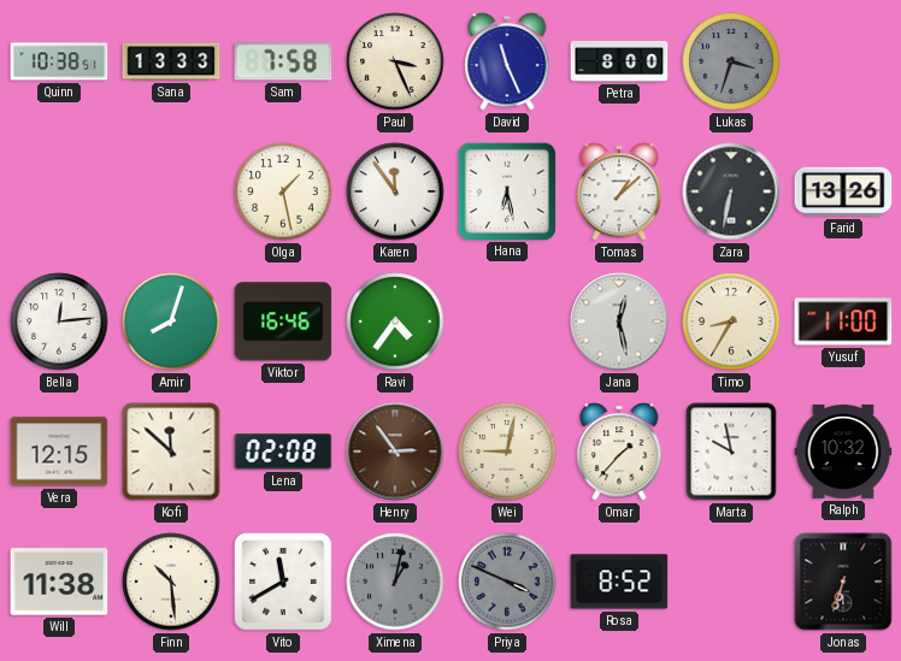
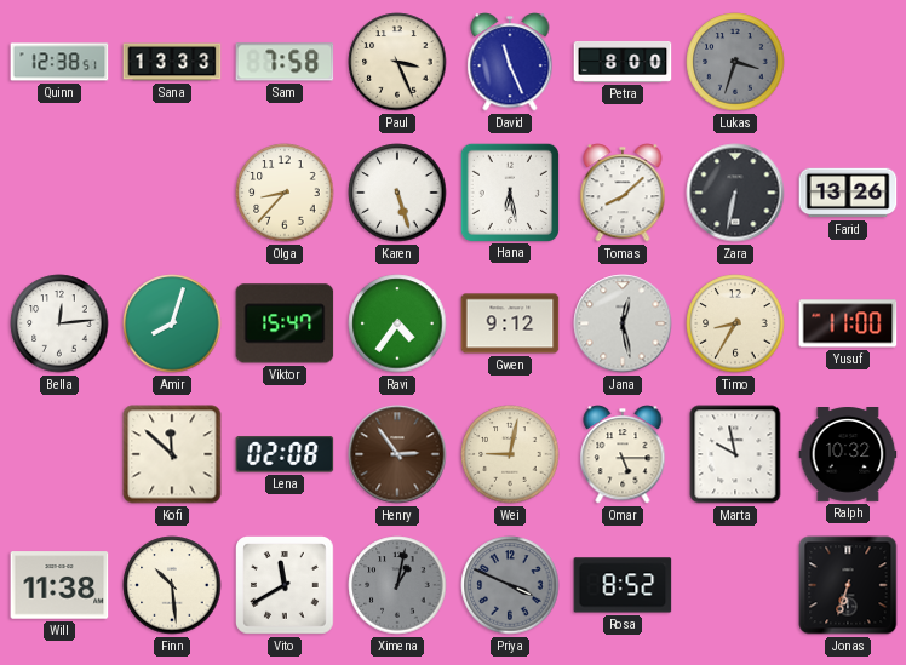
Quinn: 10:38 -> 12:38
Olga: 1:28 -> 8:37
Karen: 11:54 -> 5:27
Tomas: 1:08 -> 8:08
Viktor: 16:46 -> 15:47
Gwen: none -> 9:12
Vera: 12:15 -> none
Omar: 1:37 -> 5:15
